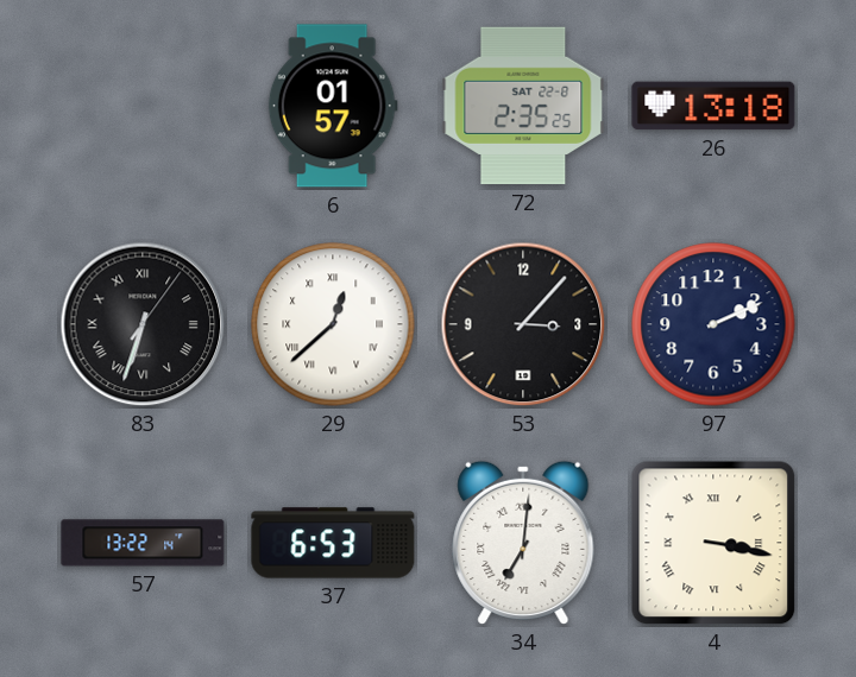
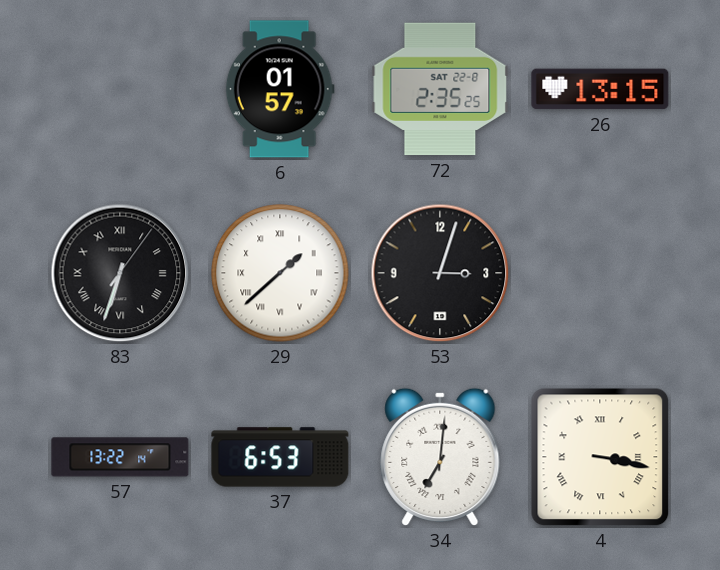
26: 13:18 -> 13:15
29: 12:38 -> 1:38
53: 3:07 -> 3:03
97: 2:11 -> none
